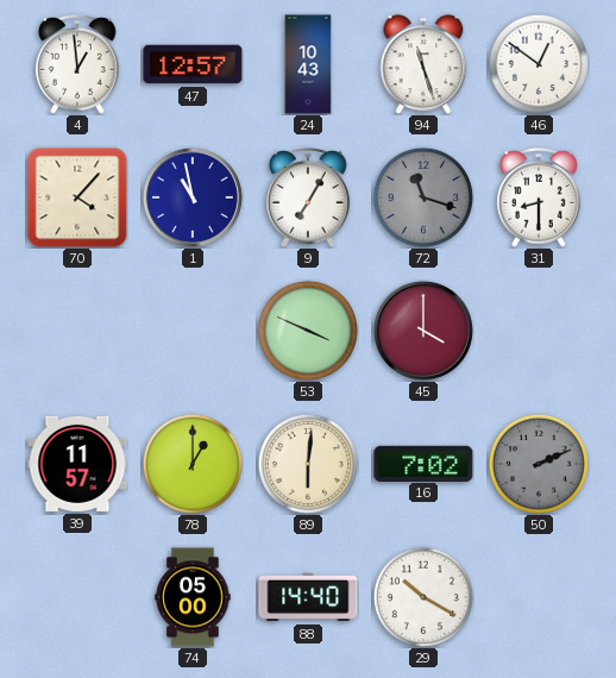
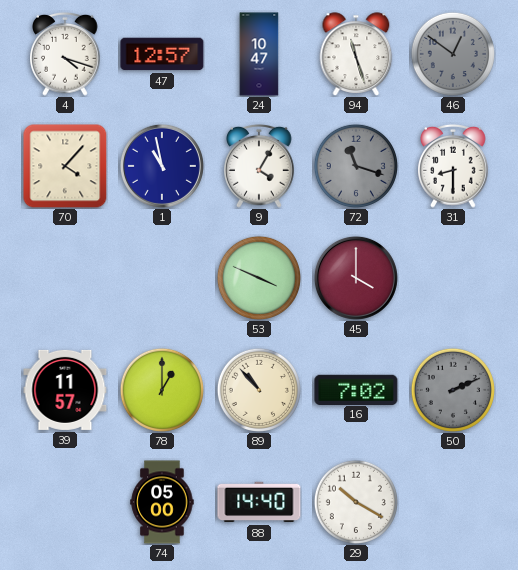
4: 12:59 -> 4:18
24: 10:43 -> 10:47
46 dial: white -> grey
9: 7:05 -> 4:05
89: 6:01 -> 10:53
